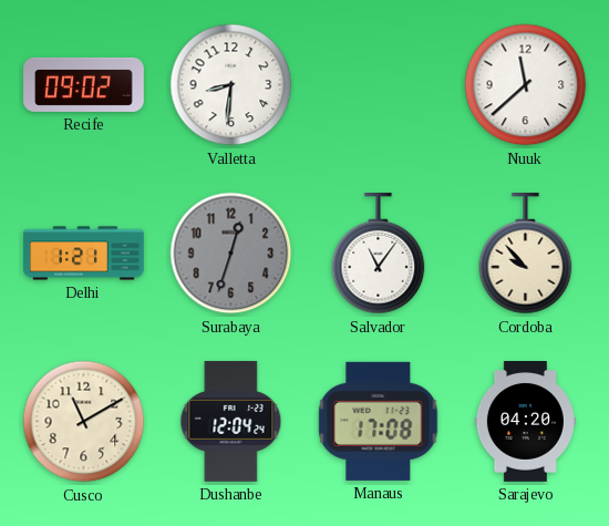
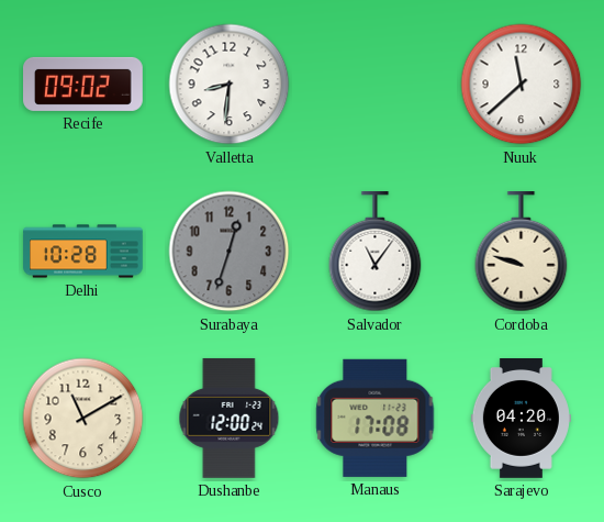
Delhi: 1:21 -> 10:28
Cordoba: 9:53 -> 9:48
Dushanbe: 12:04 -> 12:00
